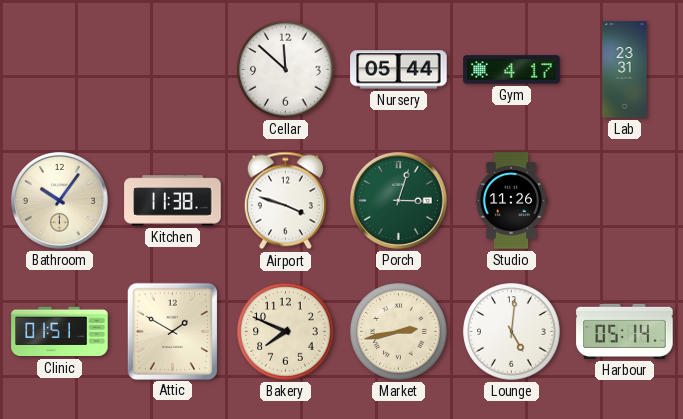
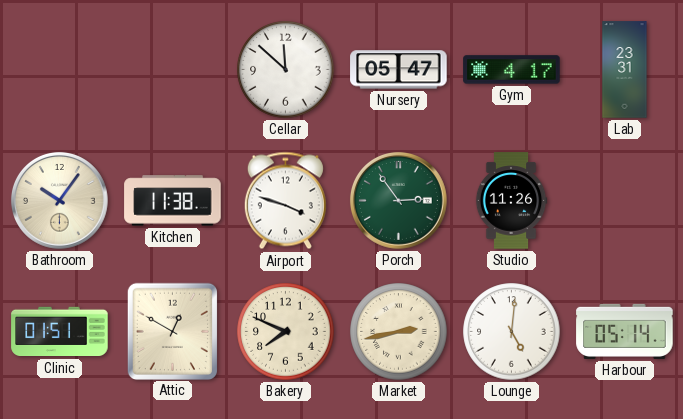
Nursery: 05:44 -> 05:47
Porch: 3:03 -> 2:54
Attic: 1:50 -> 12:50
